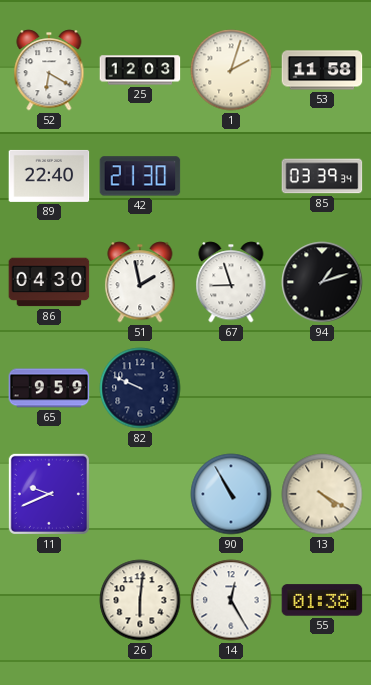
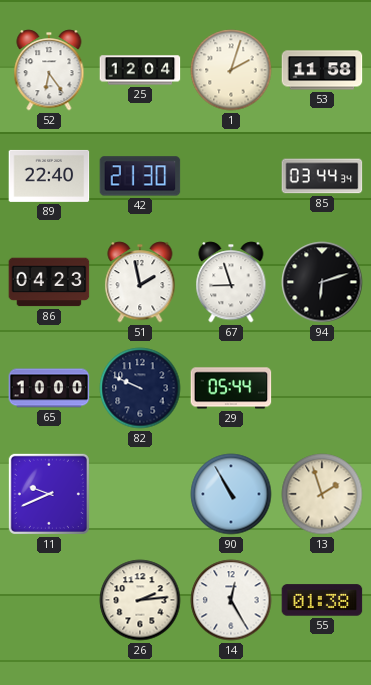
52: 6:20 -> 6:24
25: 12:03 -> 12:04
85: 03:39 -> 03:44
86: 04:30 -> 04:23
94: 1:12 -> 6:12
65: 9:59 -> 10:00
29: none -> 05:44
13: 4:20 -> 1:57
26: 6:01 -> 2:14
